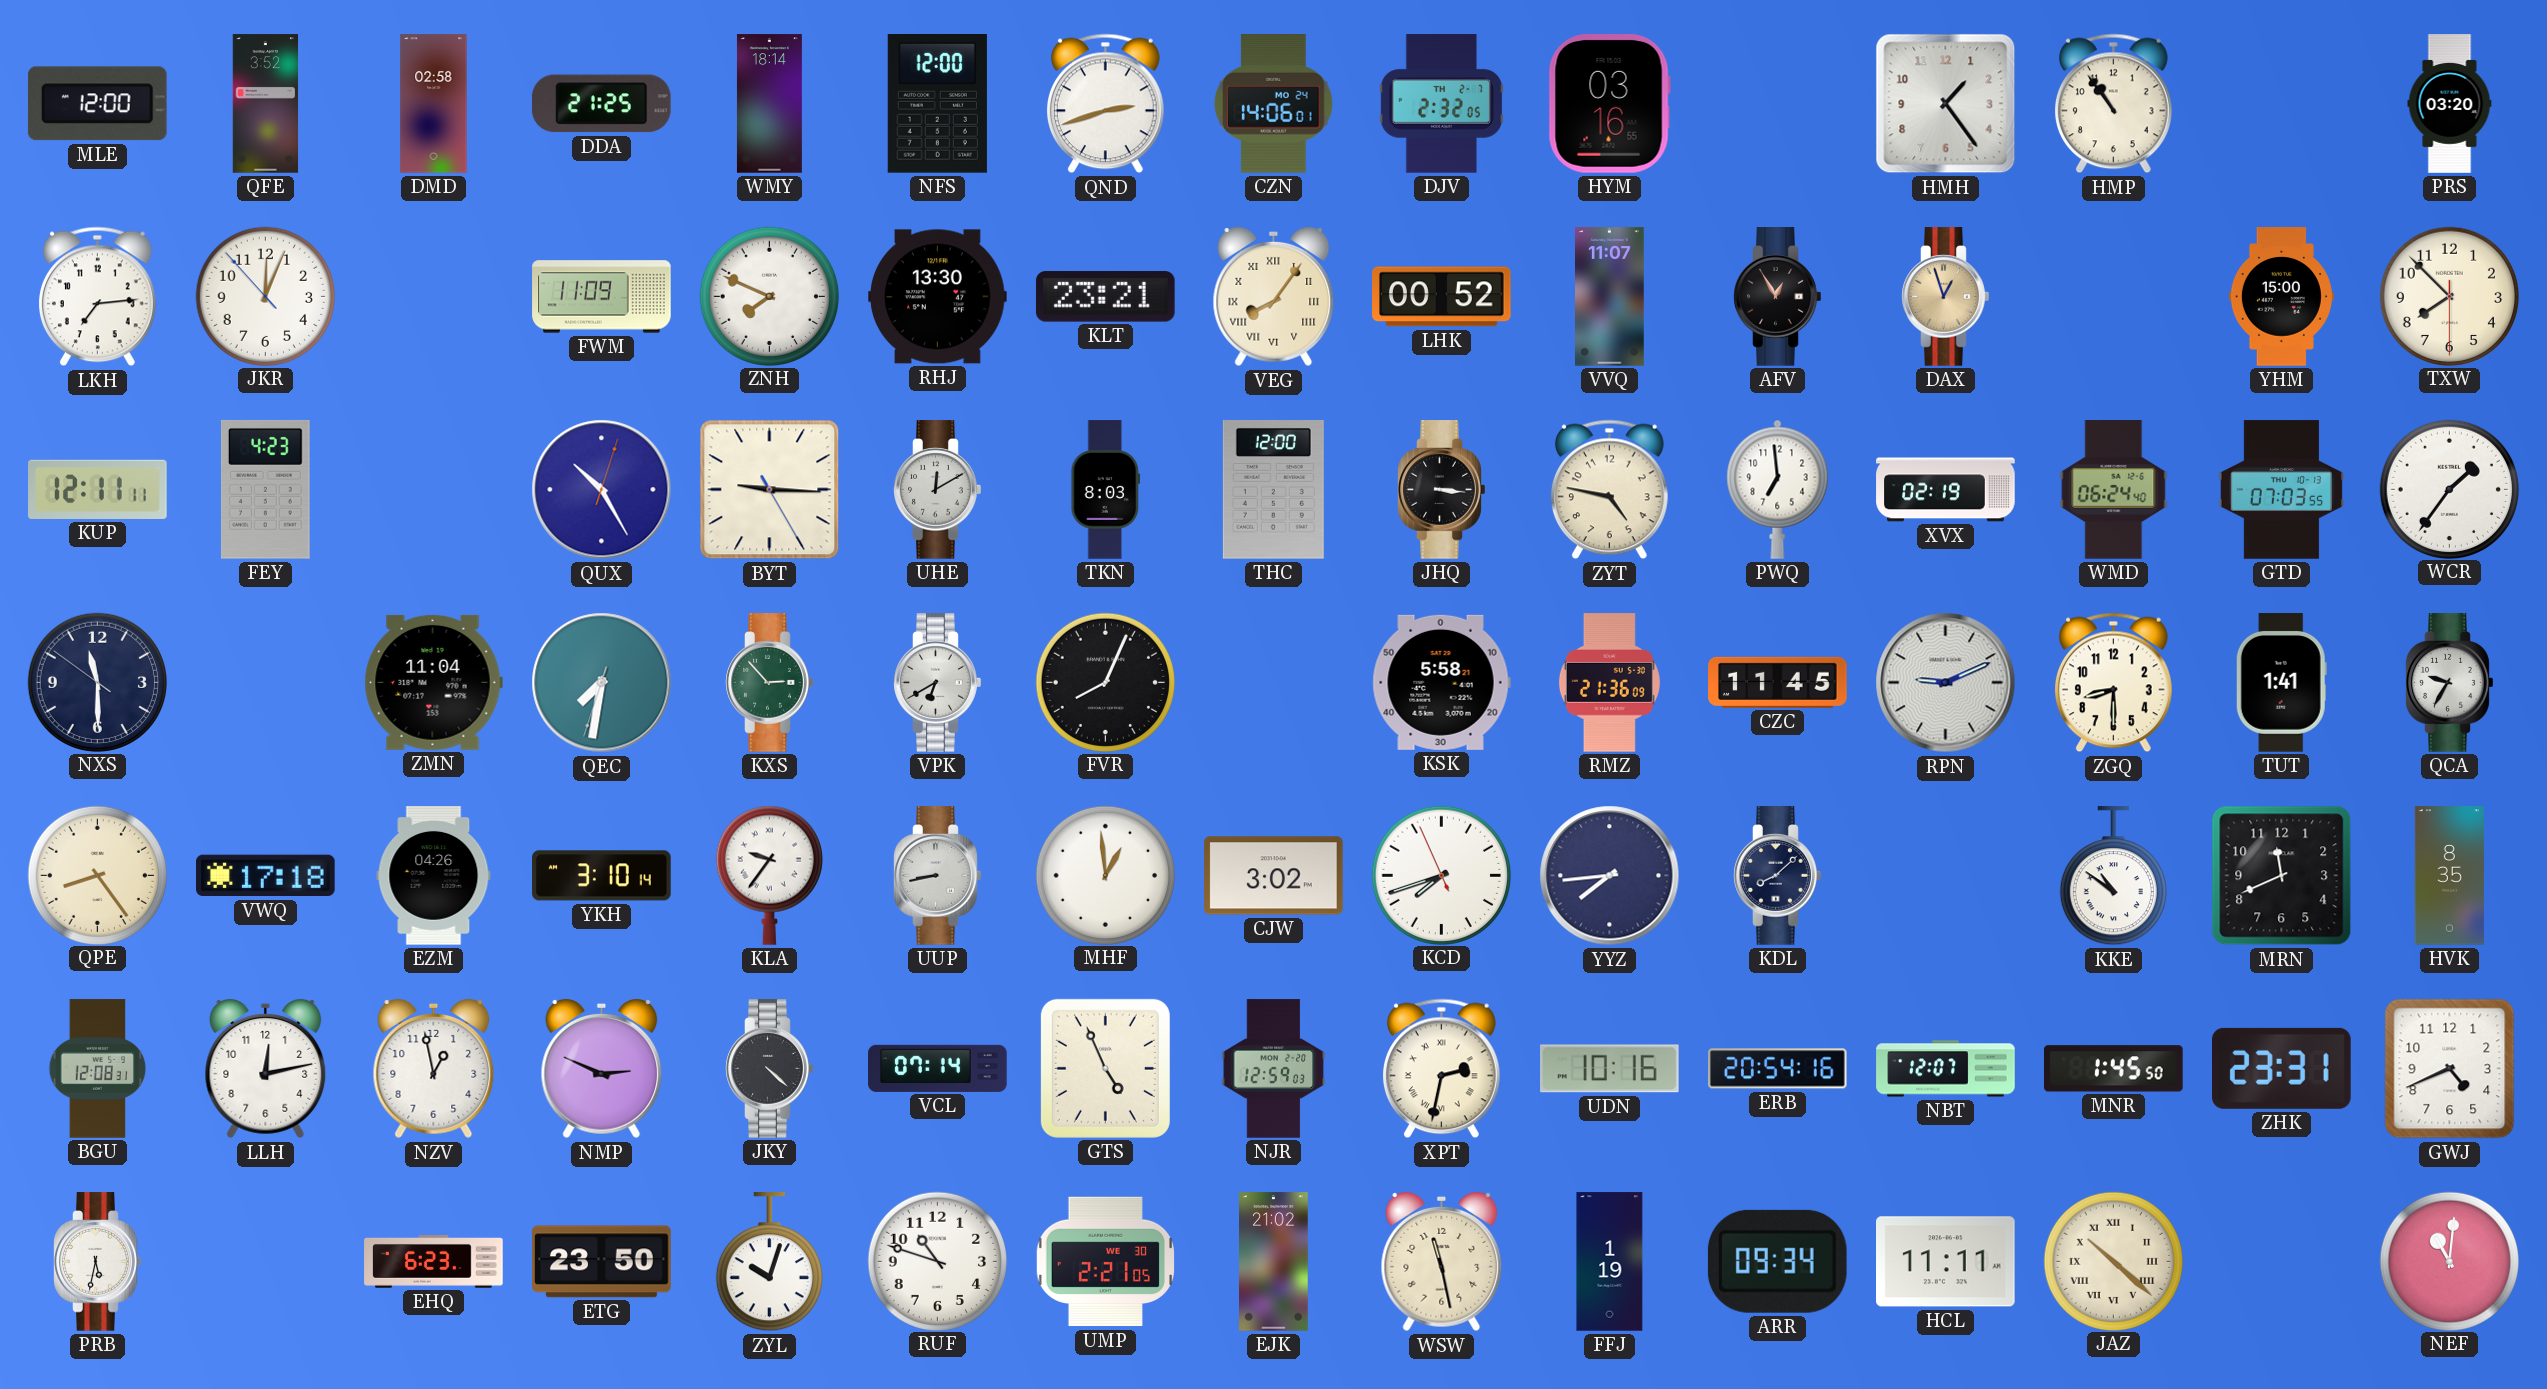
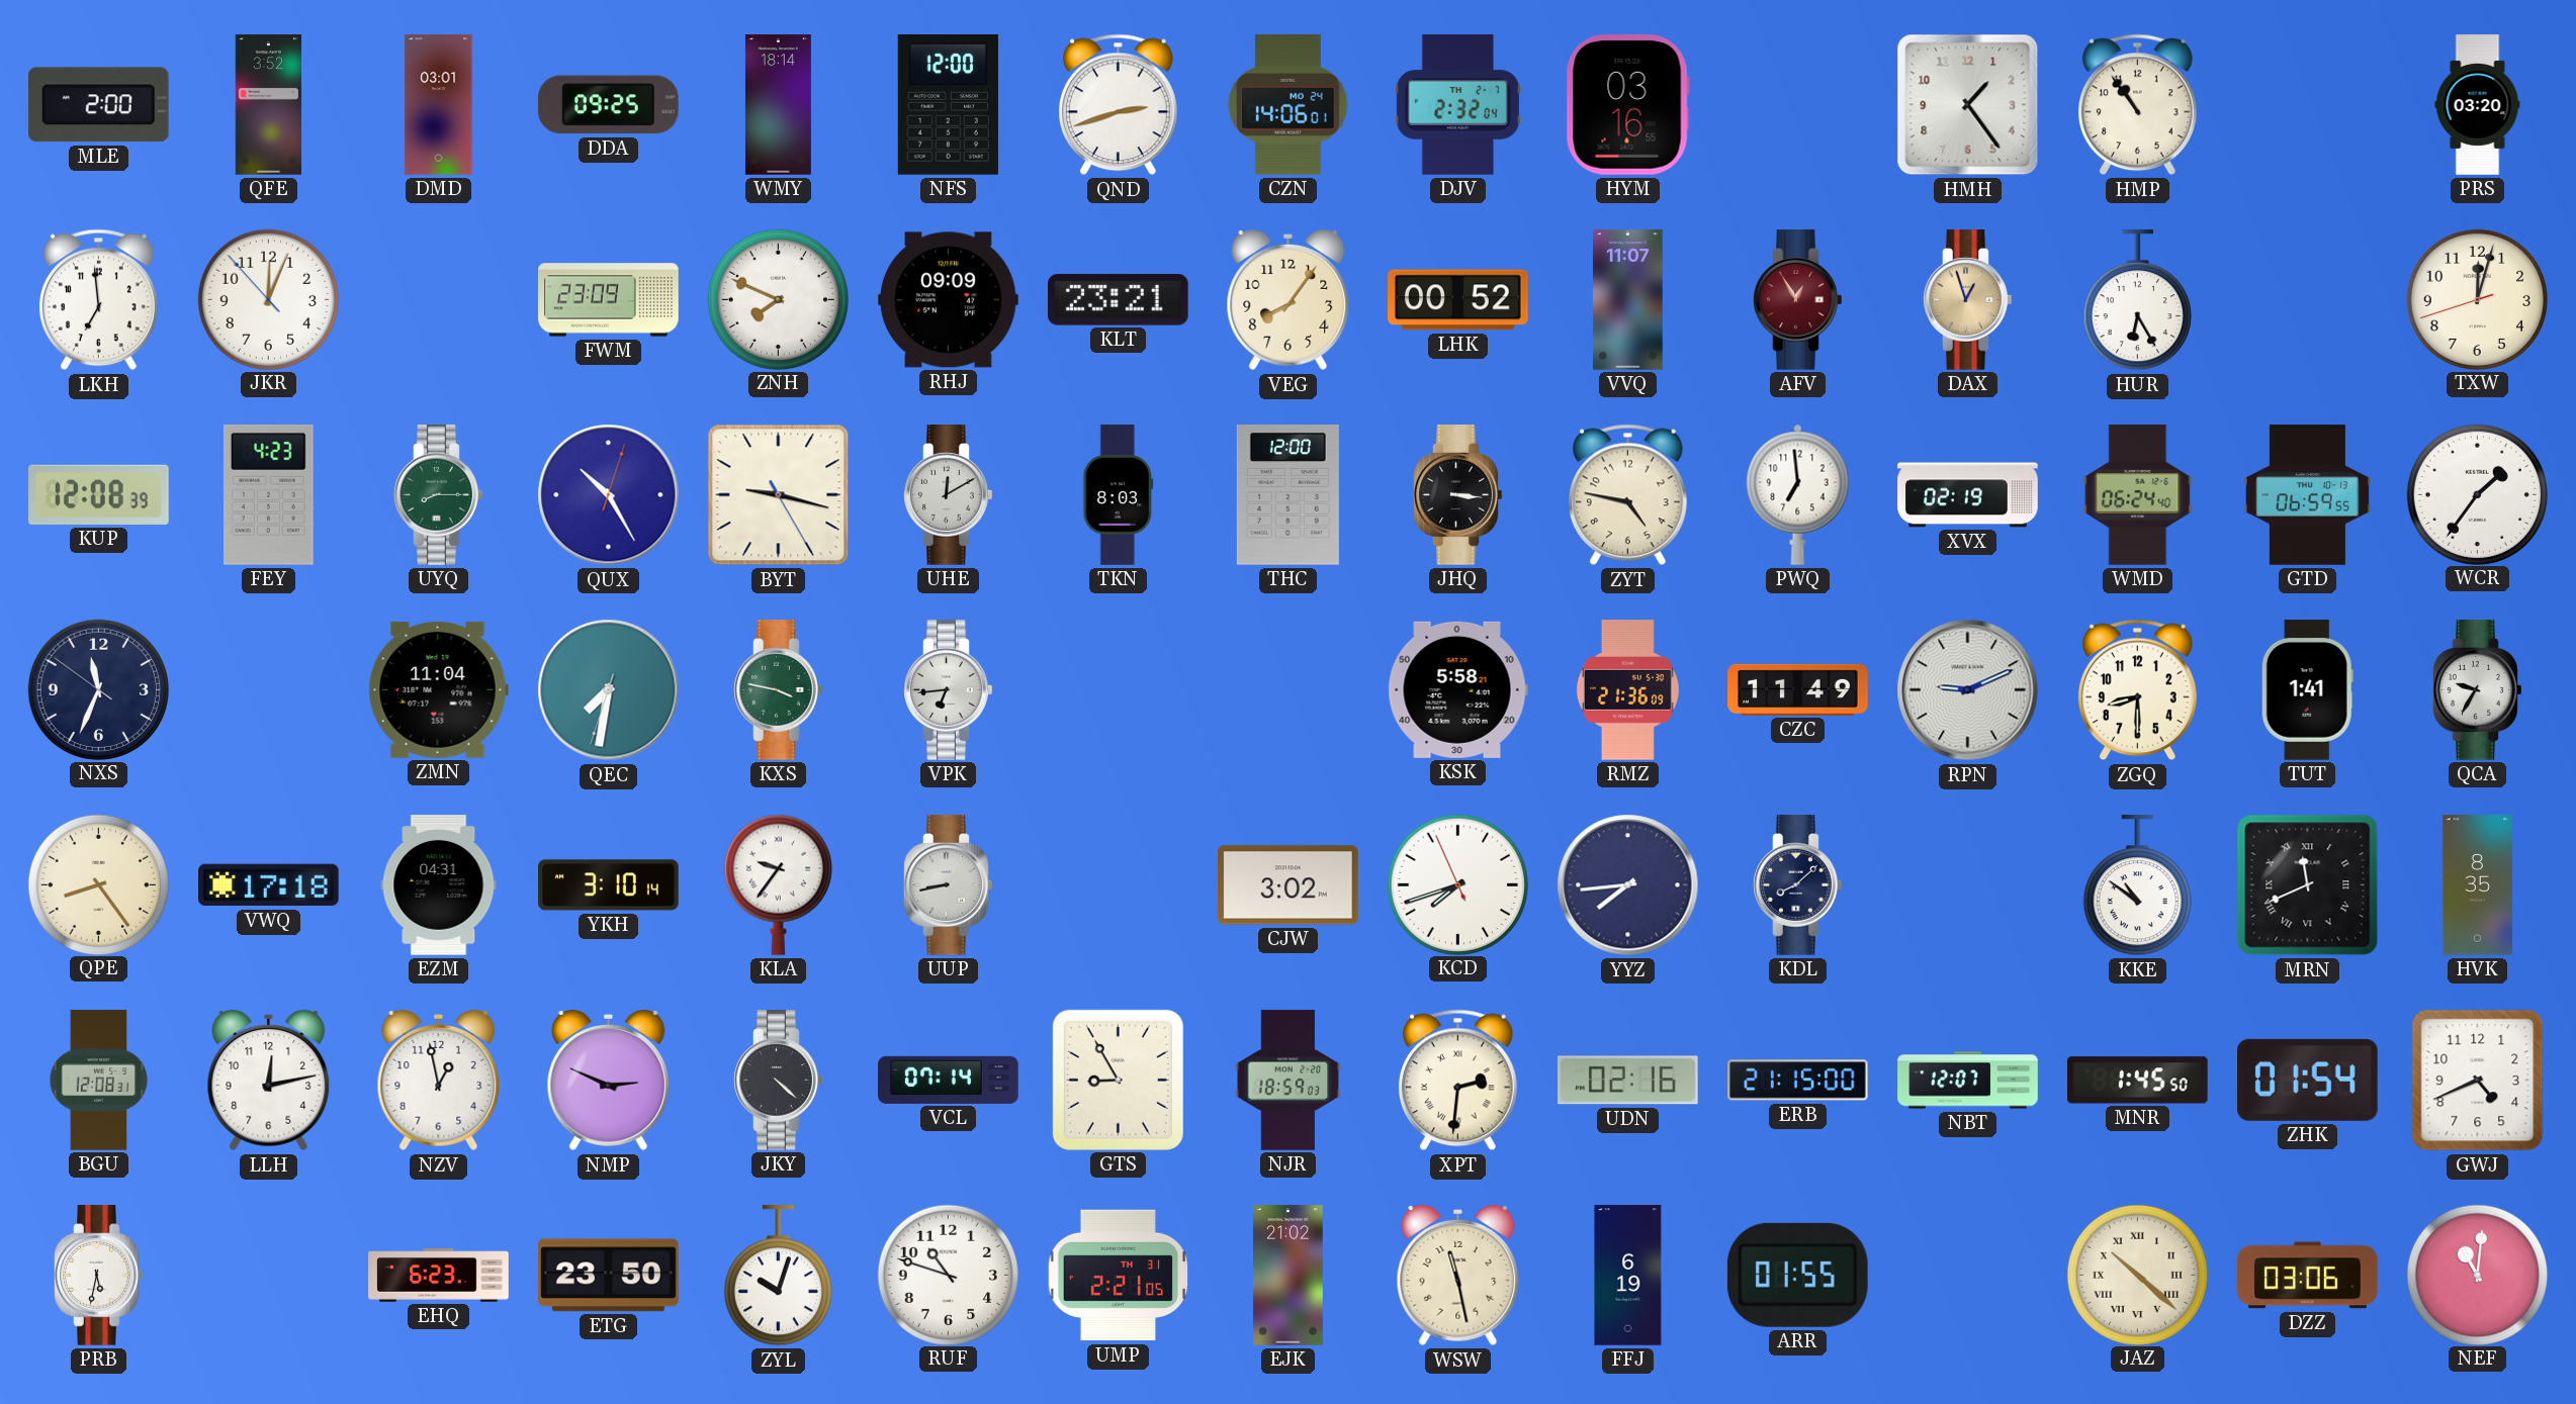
MLE: 12:00 -> 2:00
DMD: 02:58 -> 03:01
DDA: 21:25 -> 09:25
DJV: 2:32:05 -> 2:32:04
LKH: 7:14 -> 6:59
FWM: 11:09 -> 23:09
RHJ: 13:30 -> 09:09
VEG numerals: Roman -> Arabic
AFV dial: black -> burgundy
HUR: none -> 6:25
YHM: 15:00 -> none
TXW: 7:52 -> 12:02
KUP: 12:11 -> 12:08
UYQ: none -> 8:15
BYT: 9:15 -> 9:17
GTD: 07:03 -> 06:59
NXS: 11:29 -> 11:33
KXS: 2:53 -> 3:47
VPK: 6:40 -> 6:44
FVR: 8:04 -> none
CZC: 11:45 -> 11:49
EZM: 04:26 -> 04:31
MHF: 12:59 -> none
MRN numerals: Arabic -> Roman
GTS: 4:56 -> 8:55
NJR: 12:59 -> 18:59
XPT: 2:32 -> 2:31
UDN: 10:16 -> 02:16
ERB: 20:54 -> 21:15
ZHK: 23:31 -> 01:54
UMP date: WE 30 -> TH 31
FFJ: 1:19 -> 6:19
ARR: 09:34 -> 01:55
HCL: 11:11 -> none
DZZ: none -> 03:06
